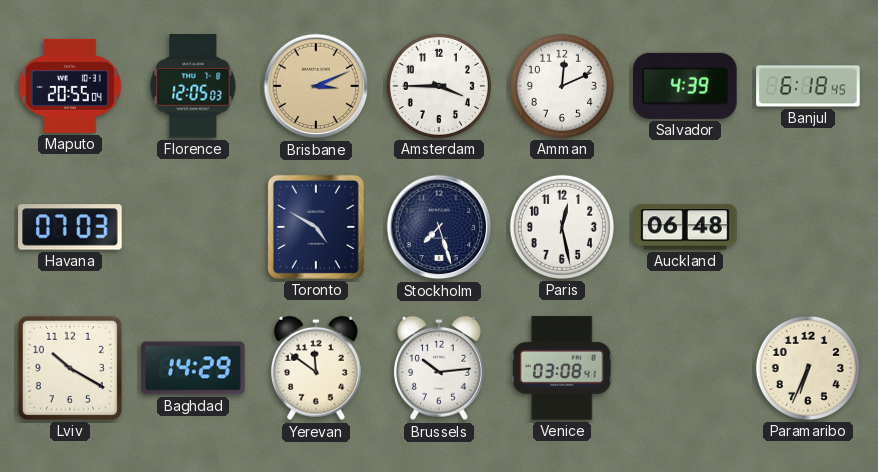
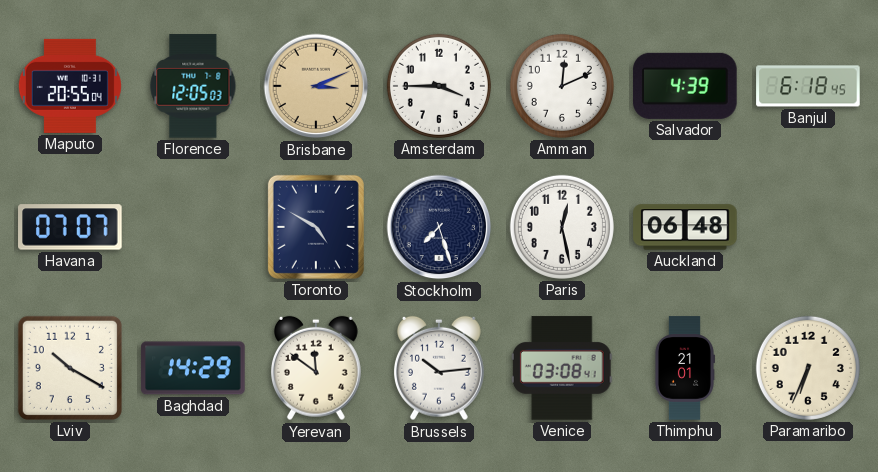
Havana: 07:03 -> 07:07
Thimphu: none -> 21:01
